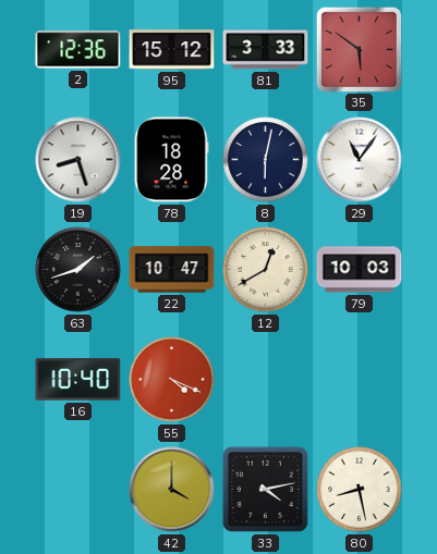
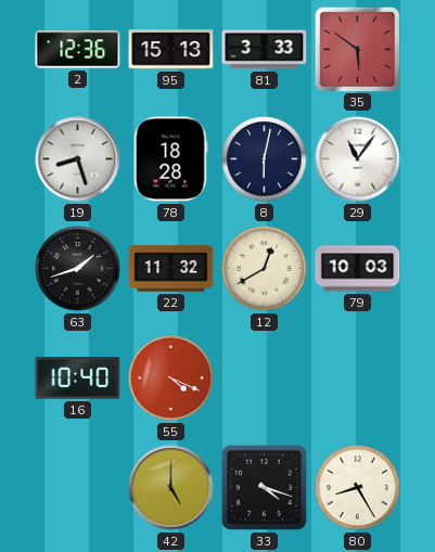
95: 15:12 -> 15:13
22: 10:47 -> 11:32
42: 4:00 -> 5:00
33: 4:13 -> 4:18
80: 8:28 -> 8:25
